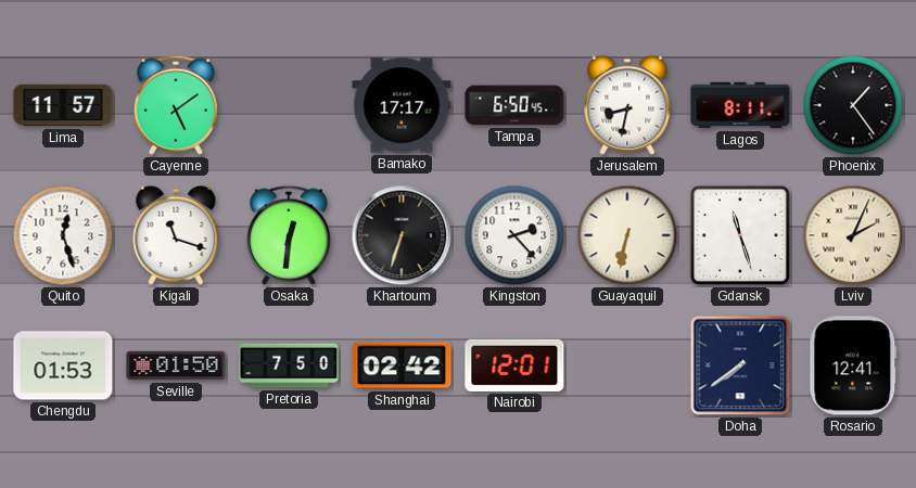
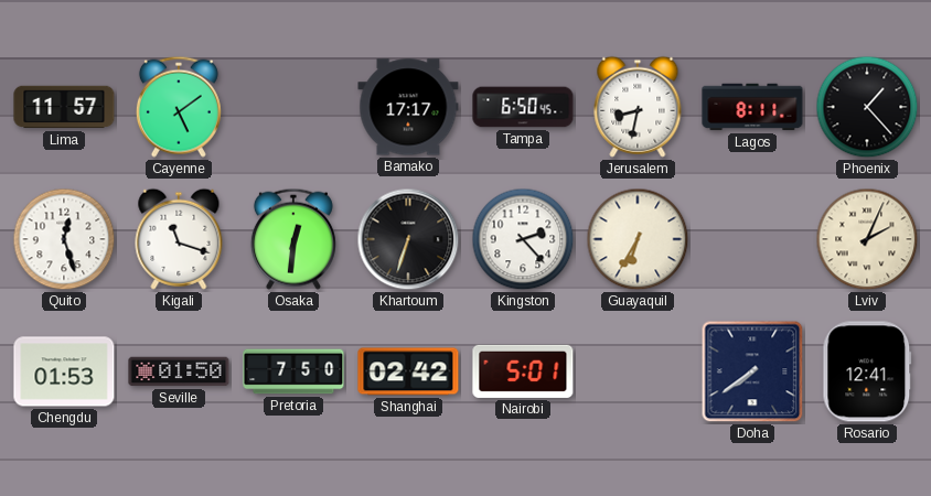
Phoenix: 1:24 -> 1:23
Guayaquil: 6:32 -> 6:35
Gdansk: 11:27 -> none
Nairobi: 12:01 -> 5:01
